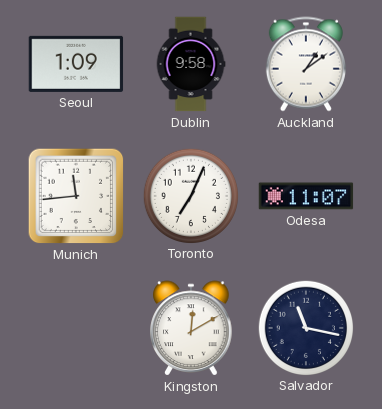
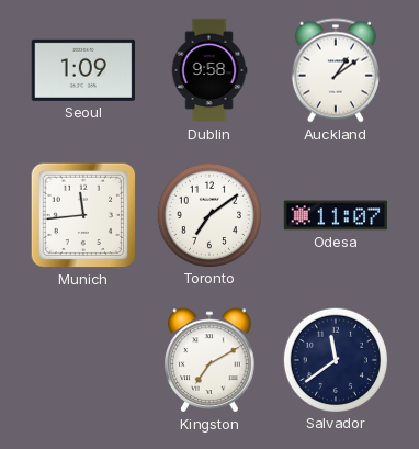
Toronto: 7:04 -> 7:09
Kingston: 12:10 -> 7:10
Salvador: 11:17 -> 11:39
